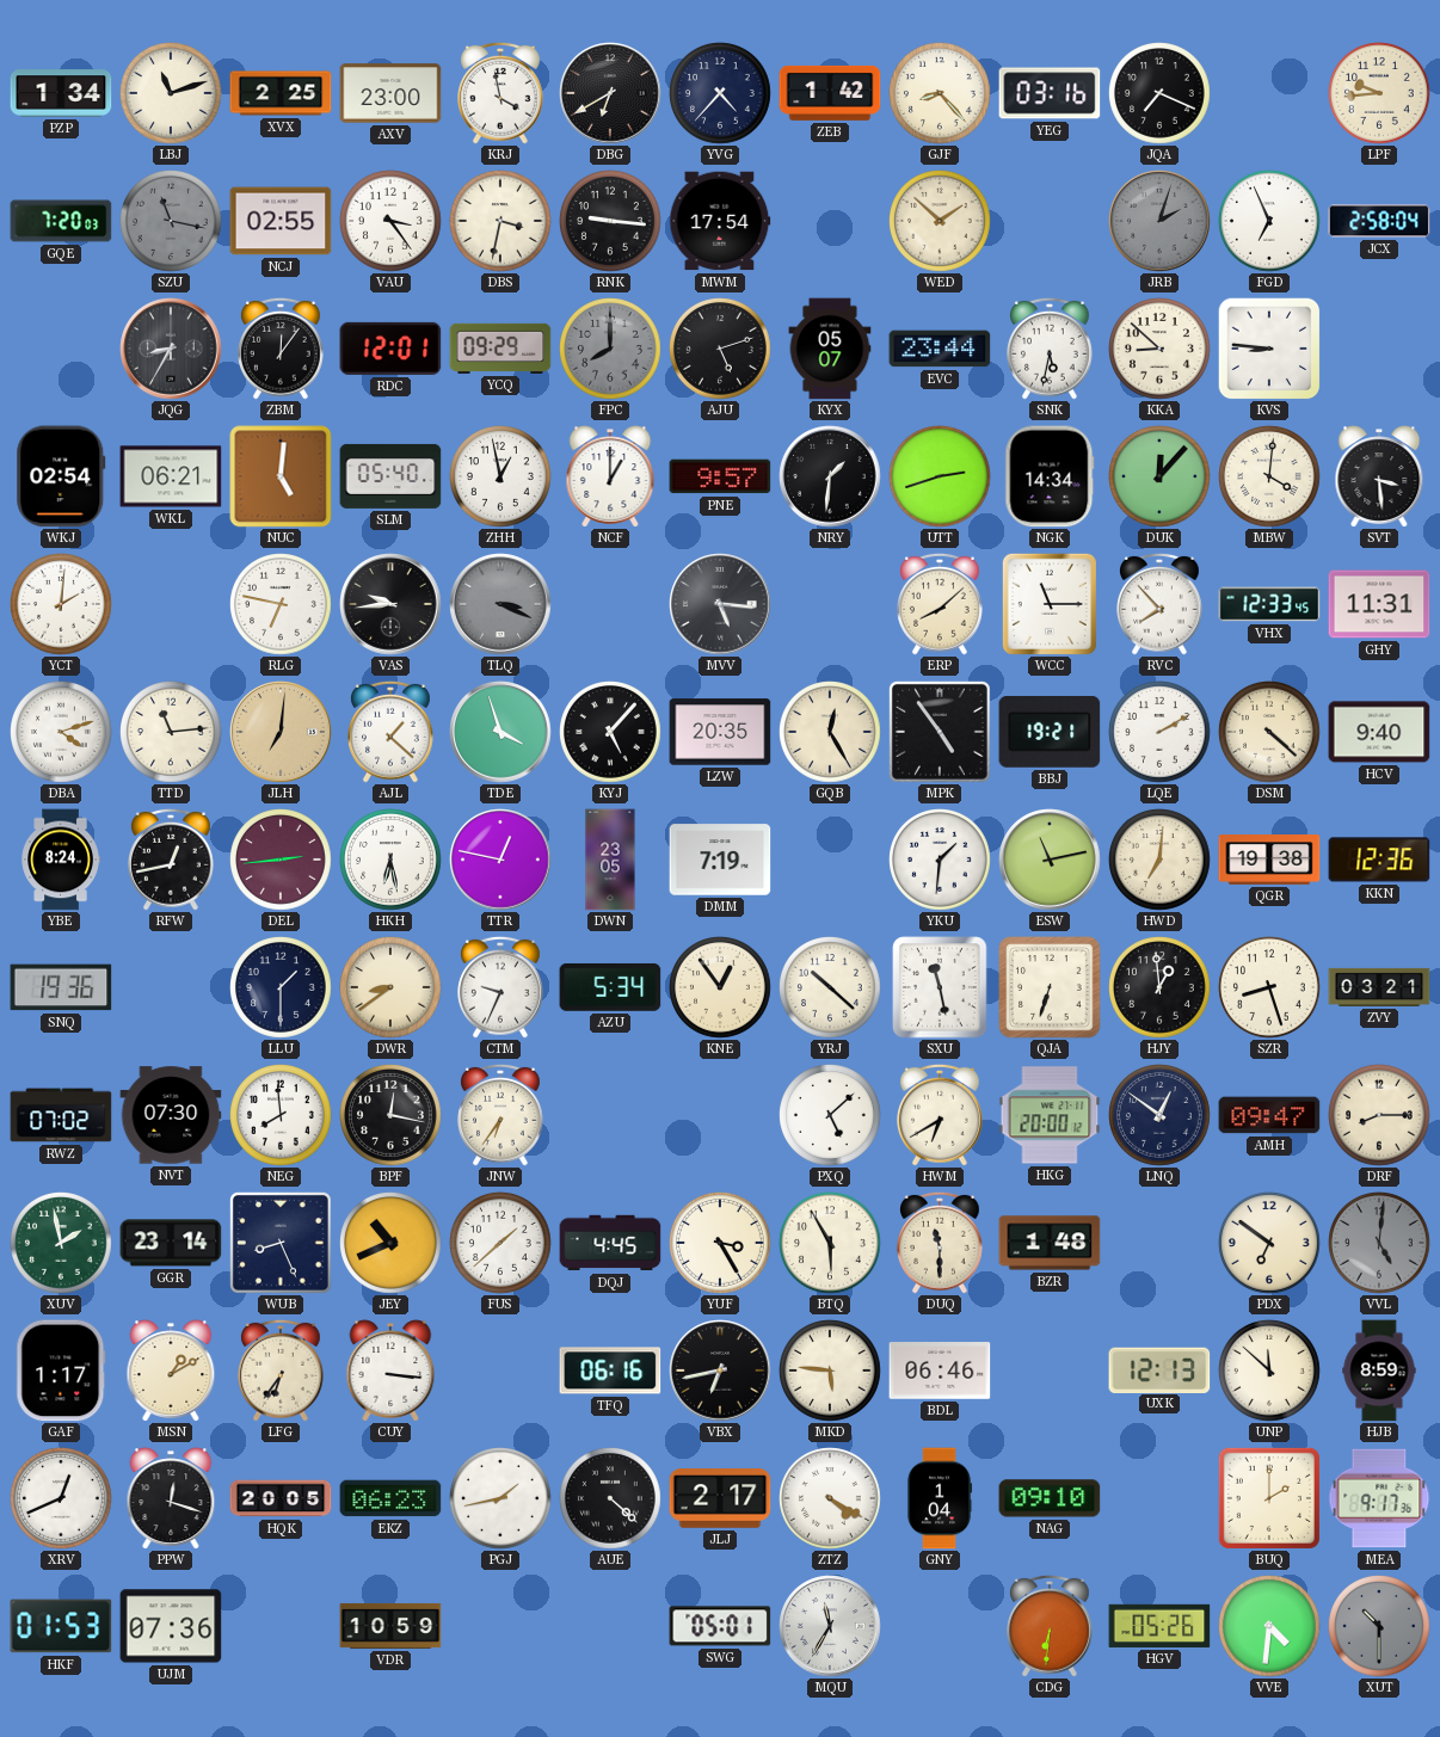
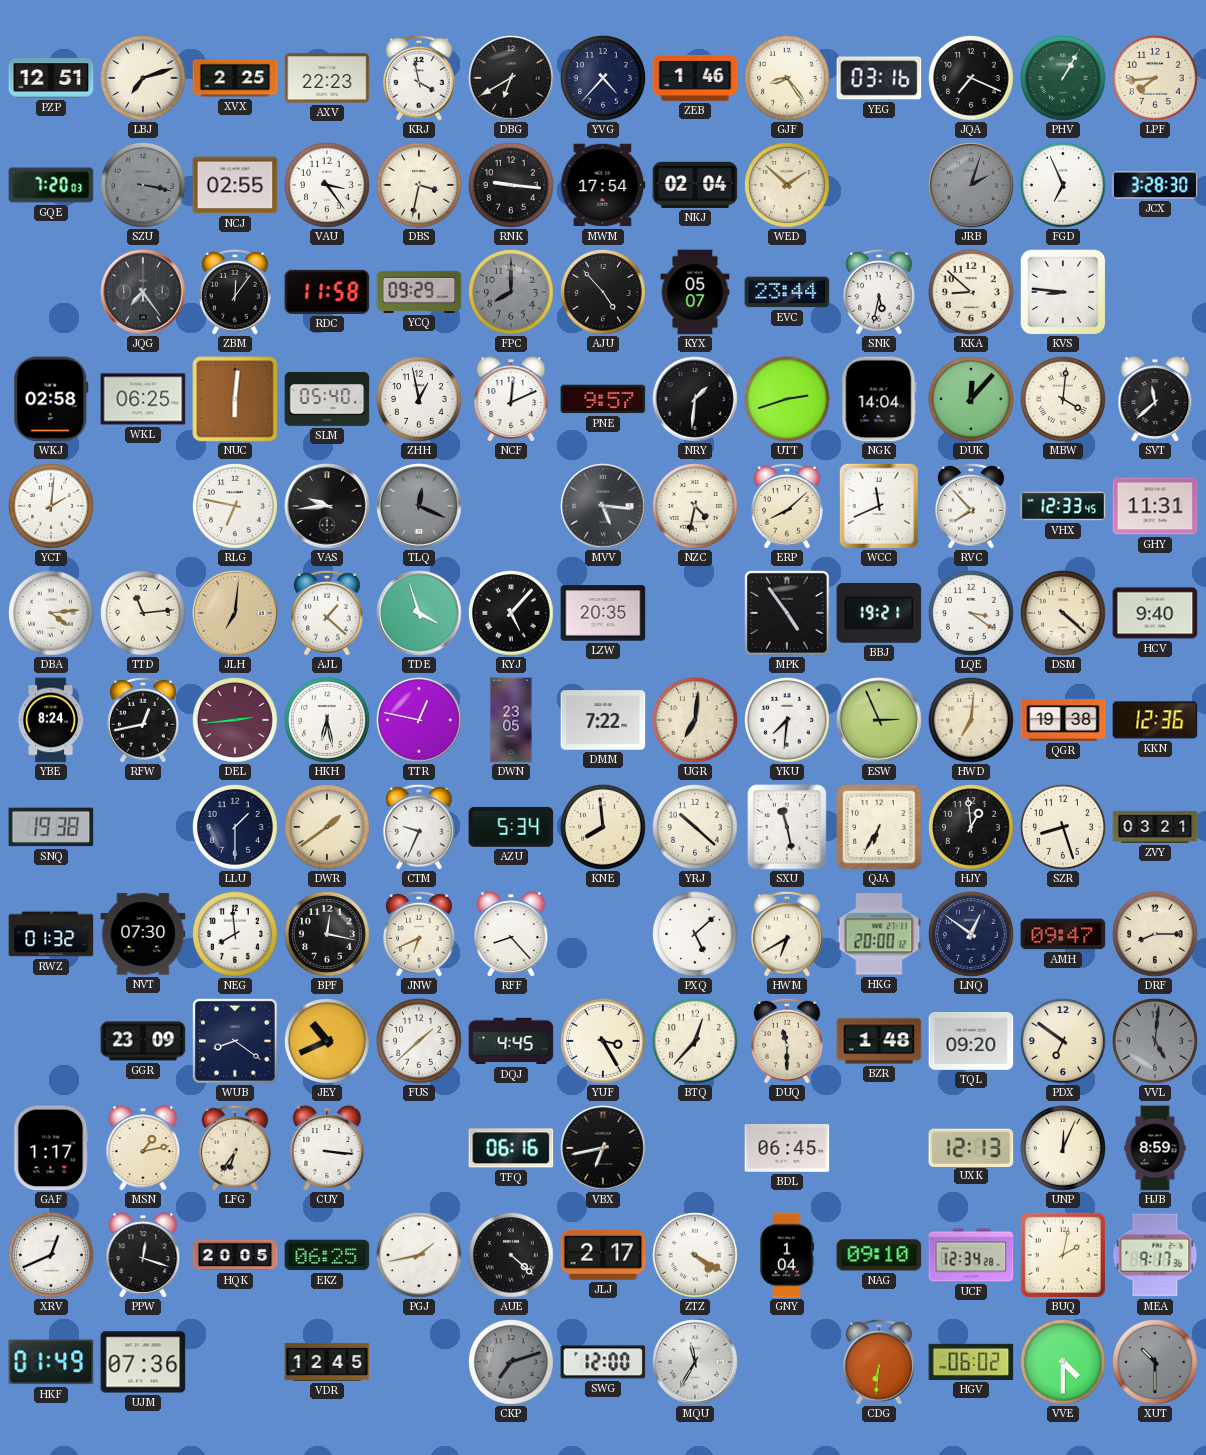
PZP: 1:34 -> 12:51
LBJ: 11:12 -> 7:12
AXV: 23:00 -> 22:23
ZEB: 1:42 -> 1:46
GJF: 8:23 -> 8:24
PHV: none -> 1:05
LPF: 9:44 -> 7:44
SZU: 11:17 -> 3:17
NKJ: none -> 02:04
JCX: 2:58 -> 3:28
JQG: 8:35 -> 7:24
RDC: 12:01 -> 11:58
AJU: 5:12 -> 4:53
WKJ: 02:54 -> 02:58
WKL: 06:21 -> 06:25
NUC: 5:01 -> 6:01
NCF: 1:00 -> 12:11
NGK: 14:34 -> 14:04
SVT: 3:29 -> 11:38
TLQ: 3:19 -> 12:19
NZC: none -> 4:32
WCC: 11:15 -> 11:41
DBA: 4:12 -> 4:14
GQB: 12:25 -> none
LQE: 2:10 -> 3:21
DMM: 7:19 -> 7:22
UGR: none -> 7:01
YKU: 1:31 -> 7:31
ESW: 11:13 -> 2:56
SNQ: 19:36 -> 19:38
DWR: 8:39 -> 1:39
KNE: 12:54 -> 7:59
QJA: 6:33 -> 6:35
RWZ: 07:02 -> 01:32
JNW: 6:36 -> 6:41
RFF: none -> 8:23
XUV: 1:58 -> none
GGR: 23:14 -> 23:09
WUB: 8:26 -> 8:21
BTQ: 5:55 -> 12:37
TQL: none -> 09:20
MSN: 1:10 -> 1:13
MKD: 5:46 -> none
BDL: 06:46 -> 06:45
UNP: 11:52 -> 12:04
EKZ: 06:23 -> 06:25
UCF: none -> 12:34
BUQ: 2:00 -> 2:02
HKF: 01:53 -> 01:49
VDR: 10:59 -> 12:45
CKP: none -> 7:12
SWG: 05:01 -> 12:00
HGV: 05:26 -> 06:02
VVE: 4:31 -> 4:30
